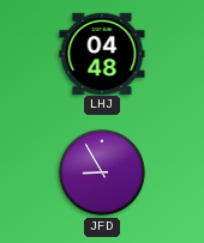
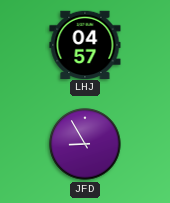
LHJ: 04:48 -> 04:57
